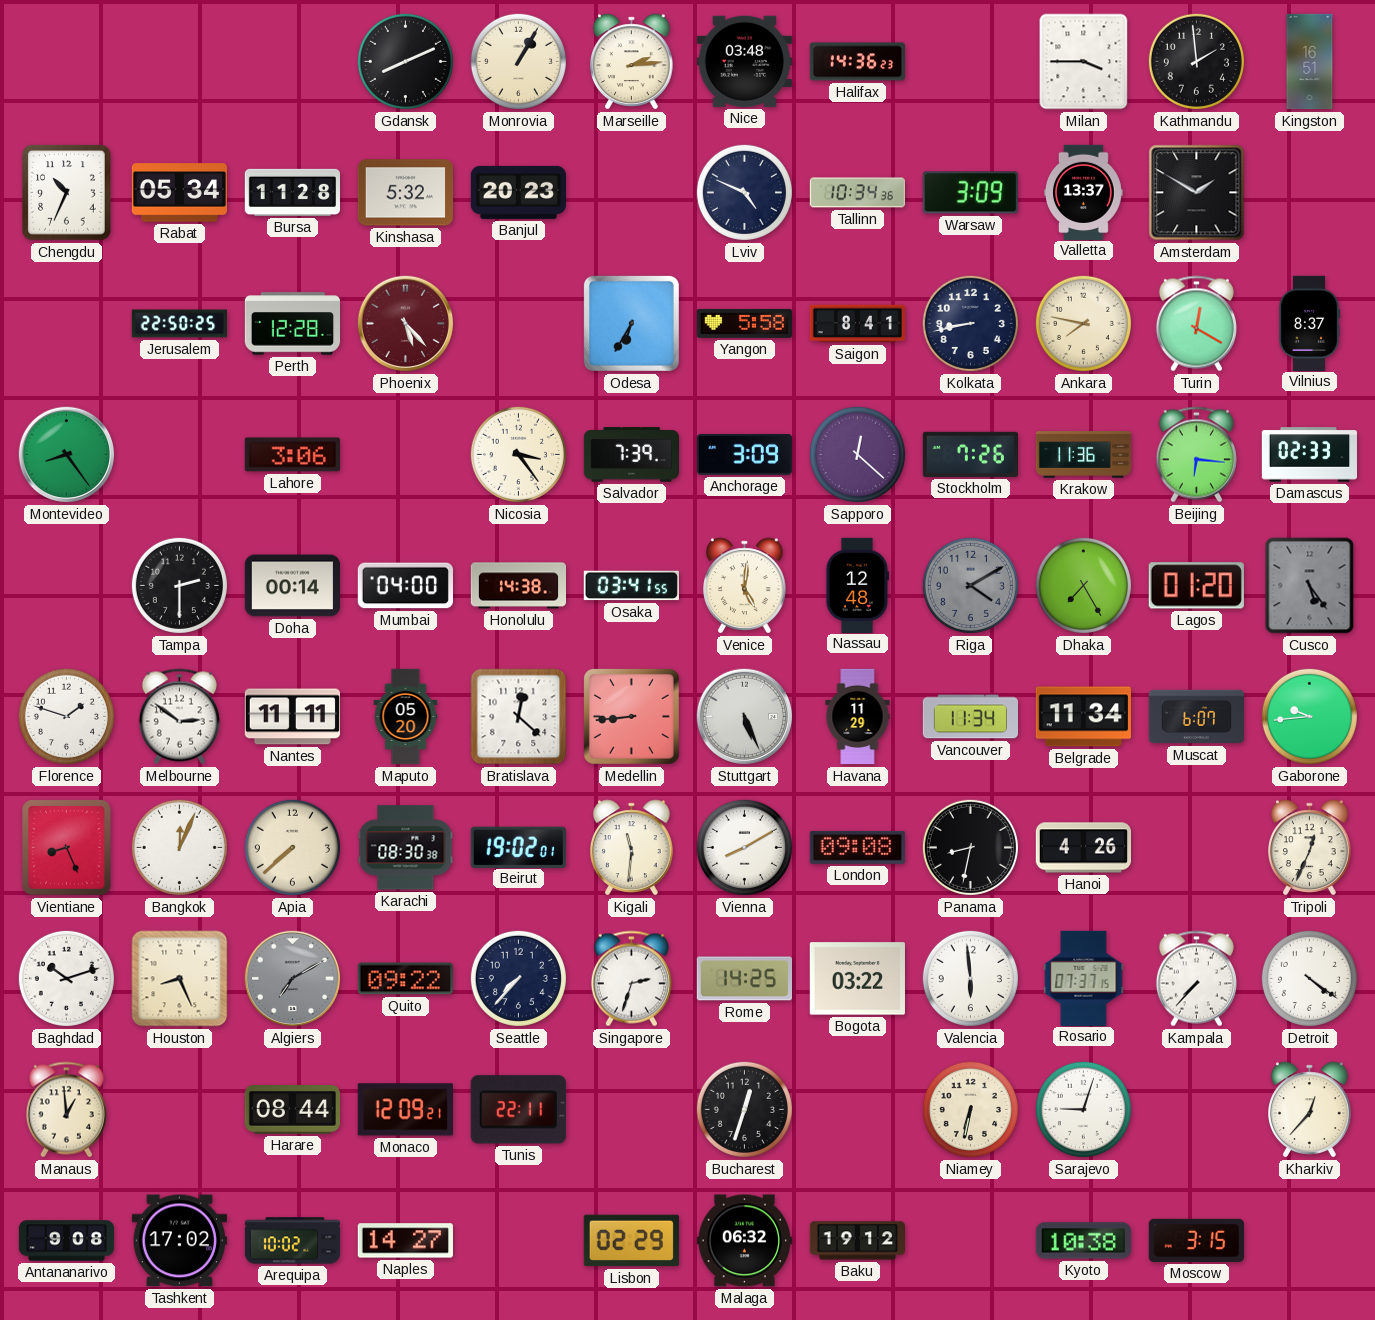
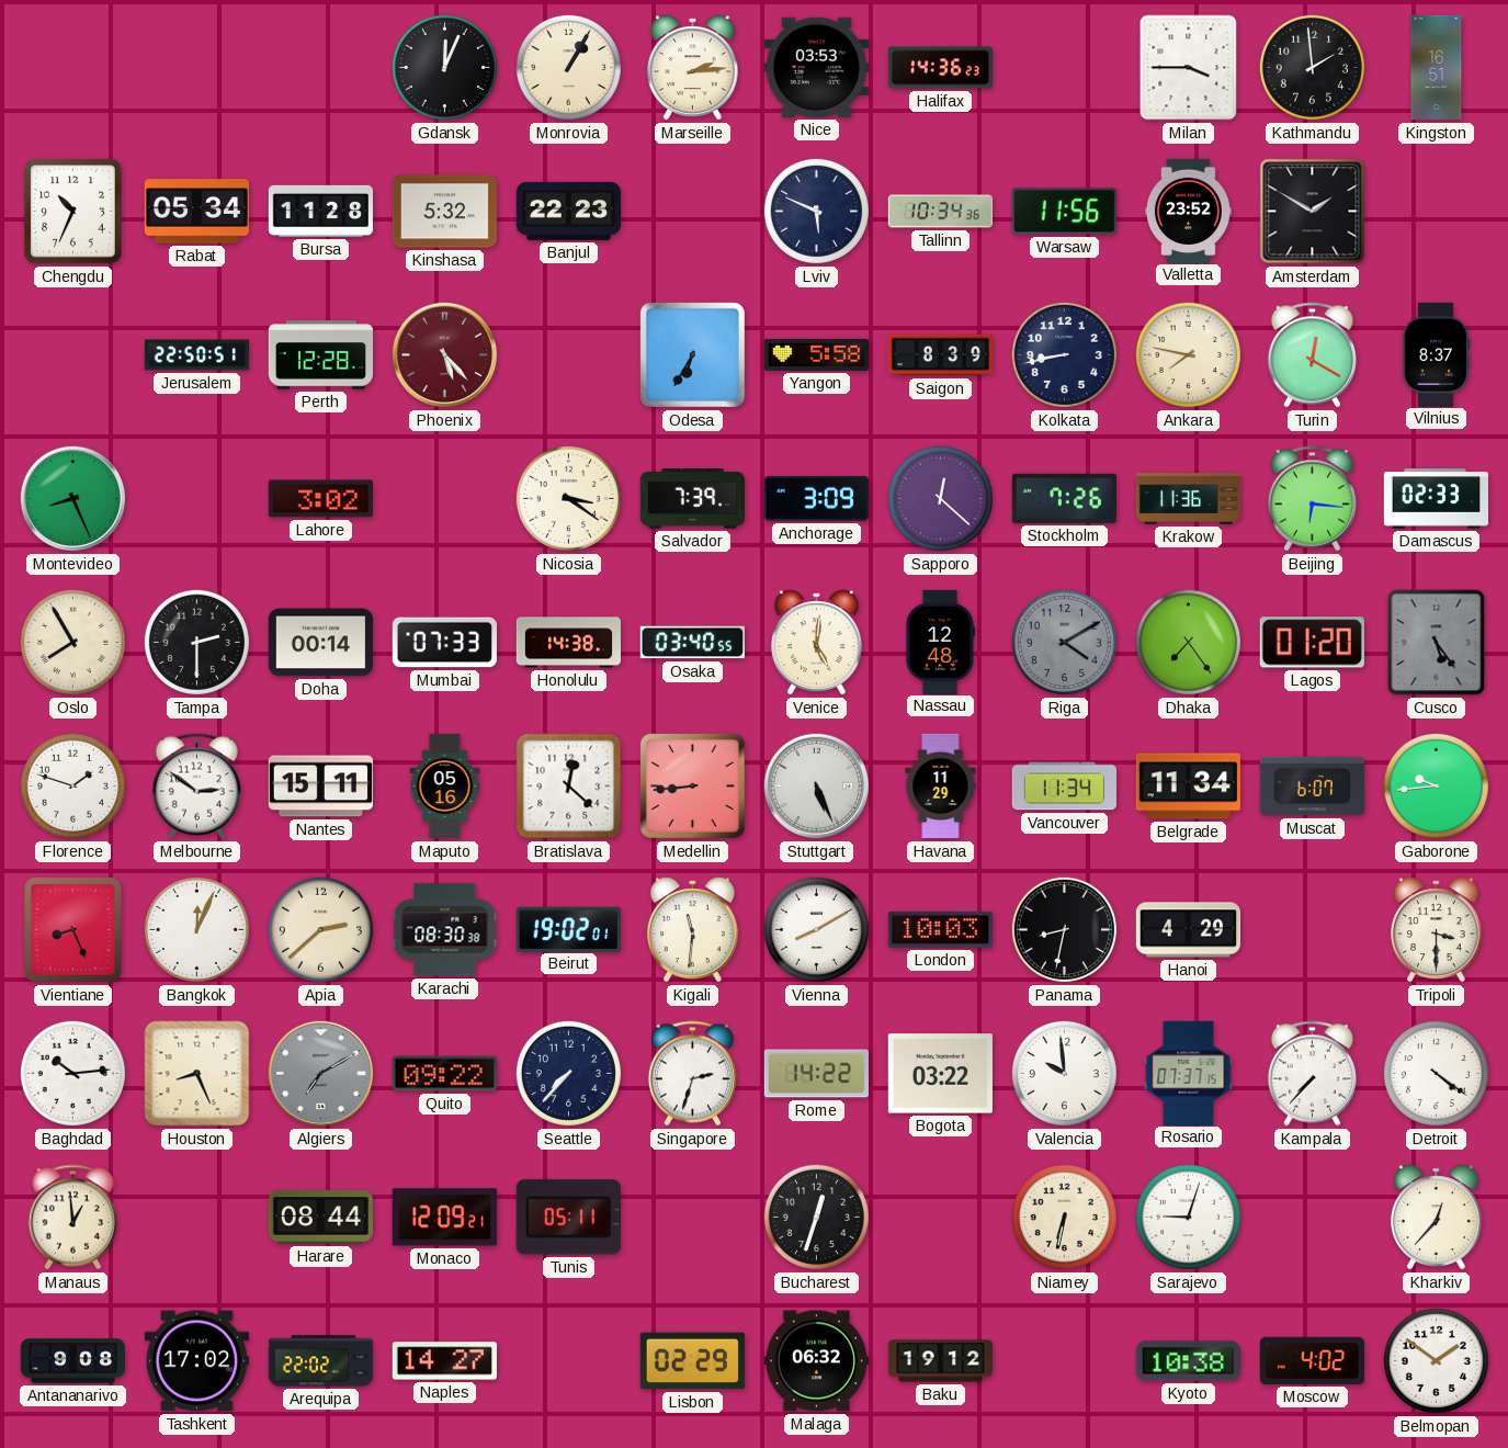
Gdansk: 8:11 -> 12:04
Nice: 03:48 -> 03:53
Banjul: 20:23 -> 22:23
Lviv: 4:49 -> 5:49
Warsaw: 3:09 -> 11:56
Valletta: 13:37 -> 23:52
Jerusalem: 22:50:25 -> 22:50:51
Saigon: 8:41 -> 8:39
Montevideo: 8:24 -> 8:26
Lahore: 3:06 -> 3:02
Nicosia: 3:24 -> 3:21
Oslo: none -> 7:55
Mumbai: 04:00 -> 07:33
Osaka: 03:41 -> 03:40
Dhaka: 7:25 -> 7:24
Nantes: 11:11 -> 15:11
Maputo: 05:20 -> 05:16
Apia: 7:38 -> 2:38
London: 09:08 -> 10:03
Hanoi: 4:26 -> 4:29
Tripoli: 12:34 -> 3:30
Baghdad: 10:12 -> 10:14
Rome: 14:25 -> 14:22
Valencia: 5:59 -> 9:59
Tunis: 22:11 -> 05:11
Arequipa: 10:02 -> 22:02
Moscow: 3:15 -> 4:02
Belmopan: none -> 1:51
